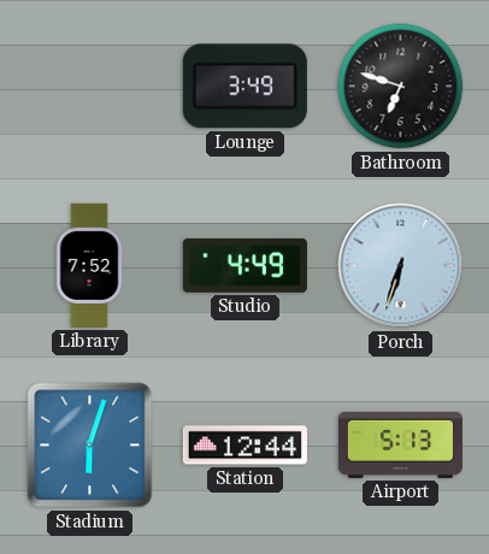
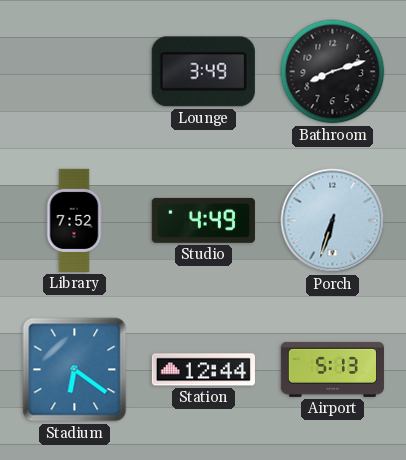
Bathroom: 6:48 -> 8:12
Stadium: 6:03 -> 6:21
